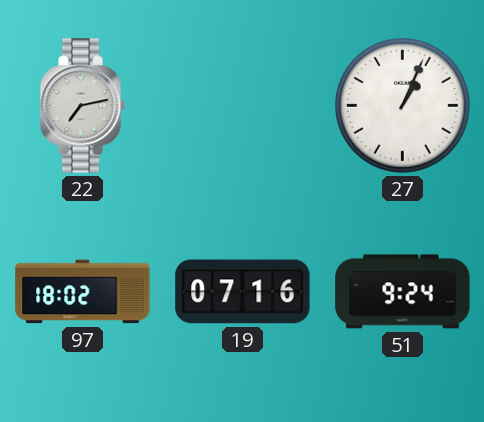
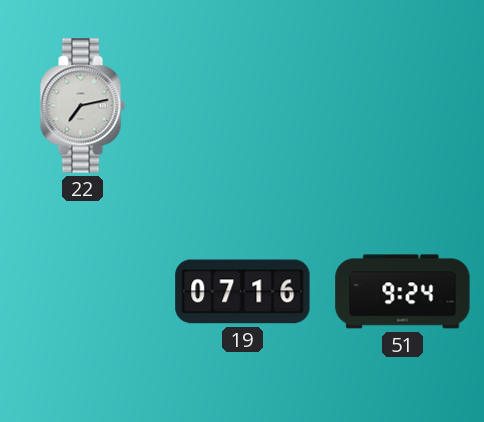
27: 1:04 -> none
97: 18:02 -> none
